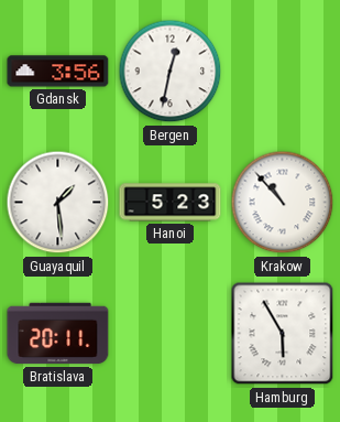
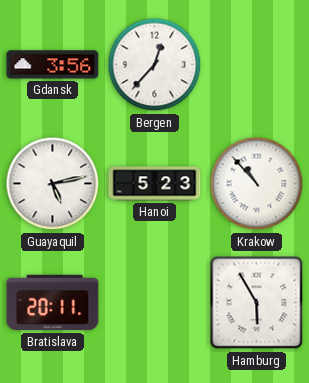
Bergen: 12:32 -> 12:37
Guayaquil: 1:29 -> 5:13
